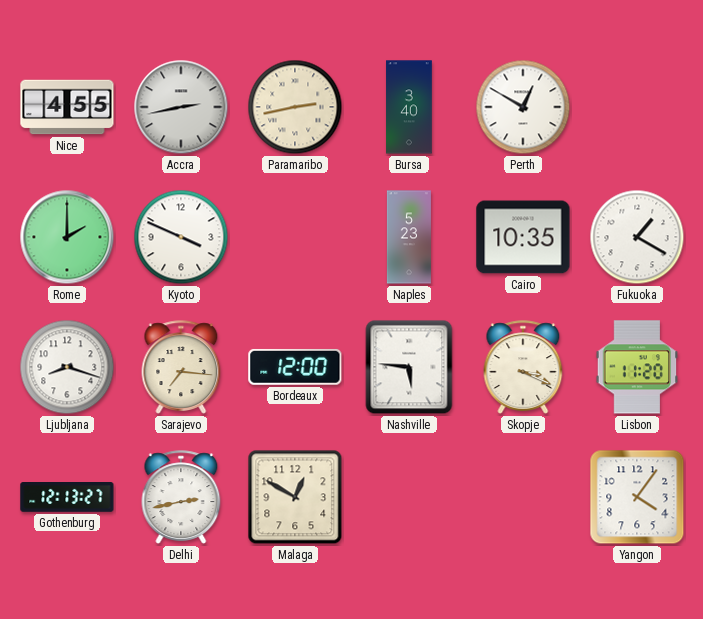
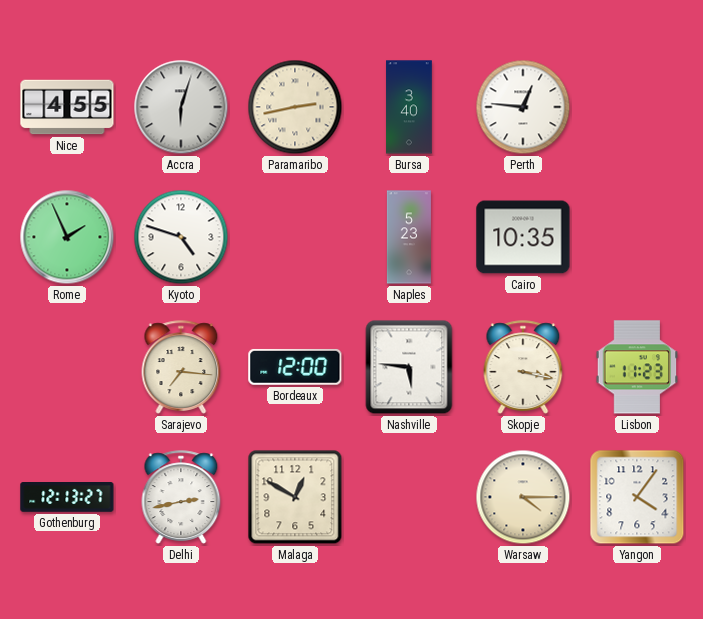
Accra: 2:43 -> 6:03
Perth: 12:50 -> 12:46
Rome: 2:00 -> 1:56
Kyoto: 3:49 -> 4:48
Fukuoka: 1:20 -> none
Ljubljana: 8:18 -> none
Skopje: 3:19 -> 3:17
Lisbon: 11:20 -> 11:23
Warsaw: none -> 4:15
